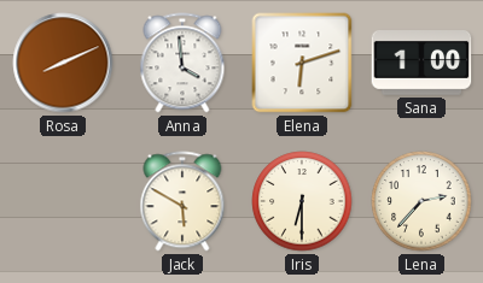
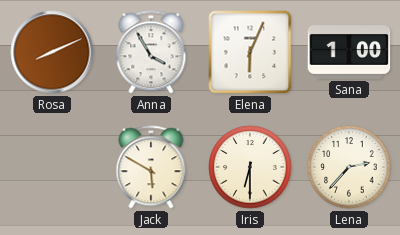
Anna: 3:59 -> 3:55
Elena: 6:12 -> 6:04
